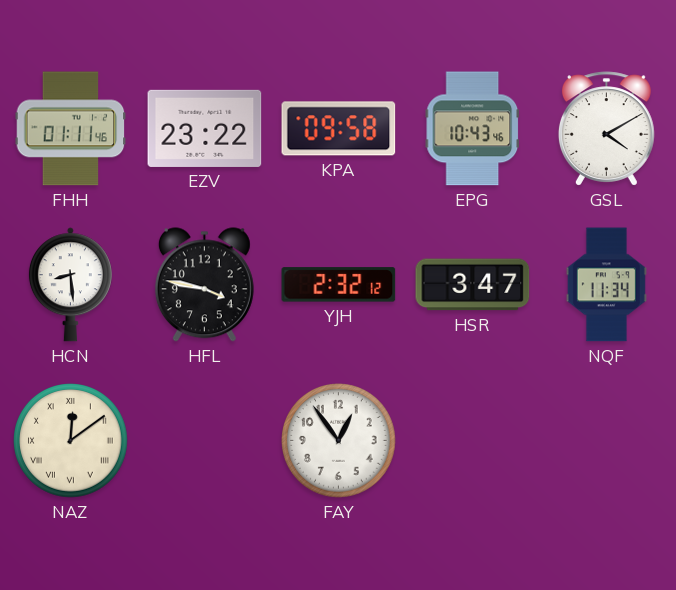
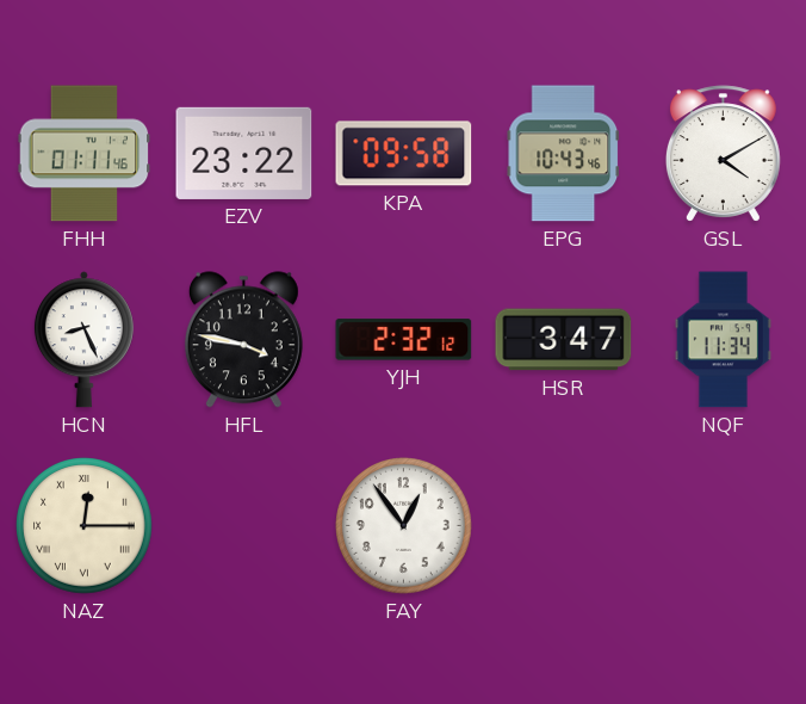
HCN: 8:29 -> 8:26
NAZ: 12:09 -> 12:15
